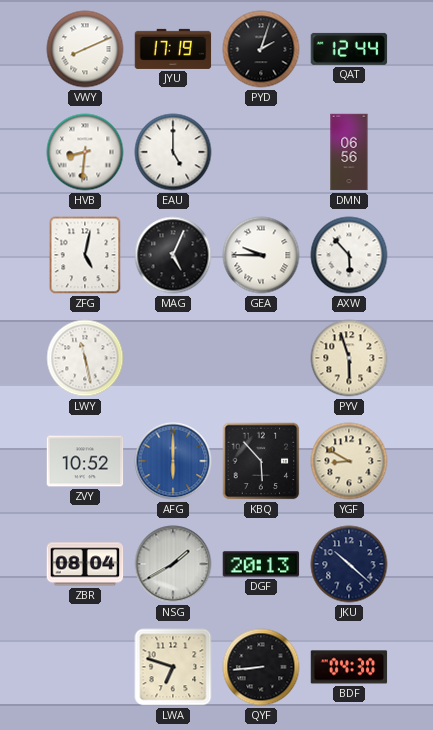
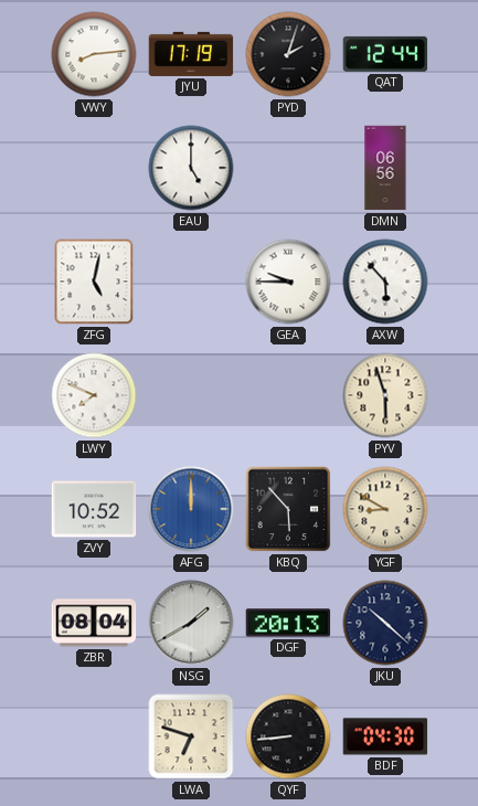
VWY: 8:11 -> 8:14
HVB: 8:31 -> none
MAG: 5:04 -> none
LWY: 11:28 -> 7:49
AFG: 6:00 -> 12:00
